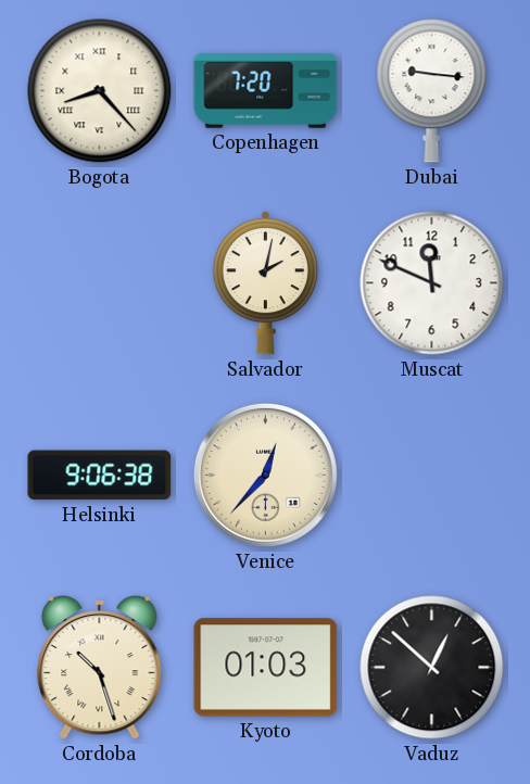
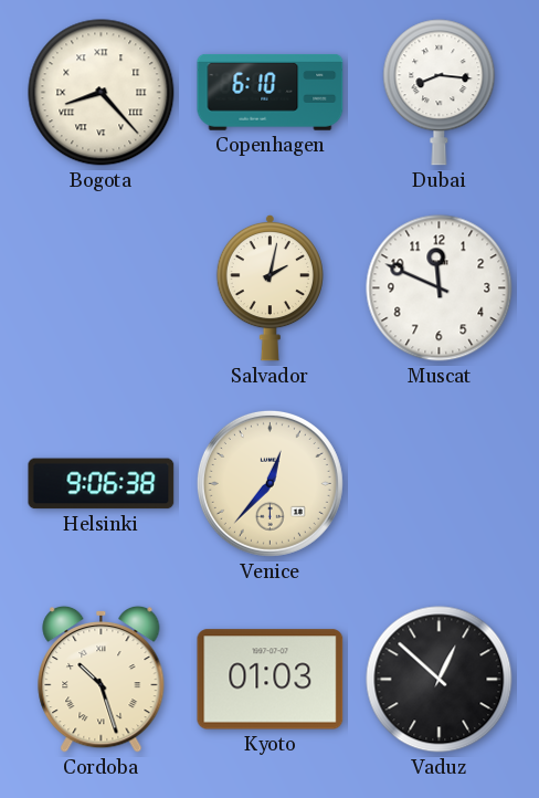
Copenhagen: 7:20 -> 6:10
Dubai: 9:16 -> 8:16
